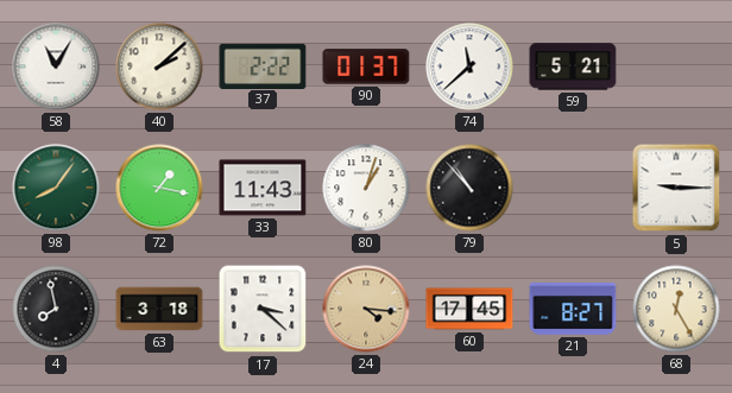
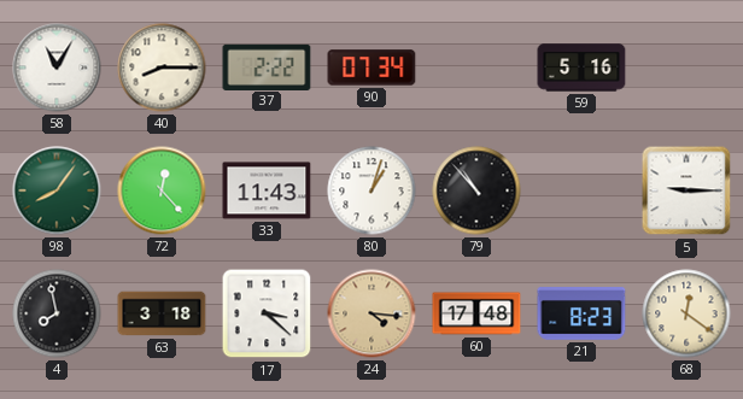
40: 2:08 -> 8:15
90: 01:37 -> 07:34
74: 11:38 -> none
59: 5:21 -> 5:16
72: 1:17 -> 12:23
60: 17:45 -> 17:48
21: 8:27 -> 8:23
68: 12:25 -> 12:21
